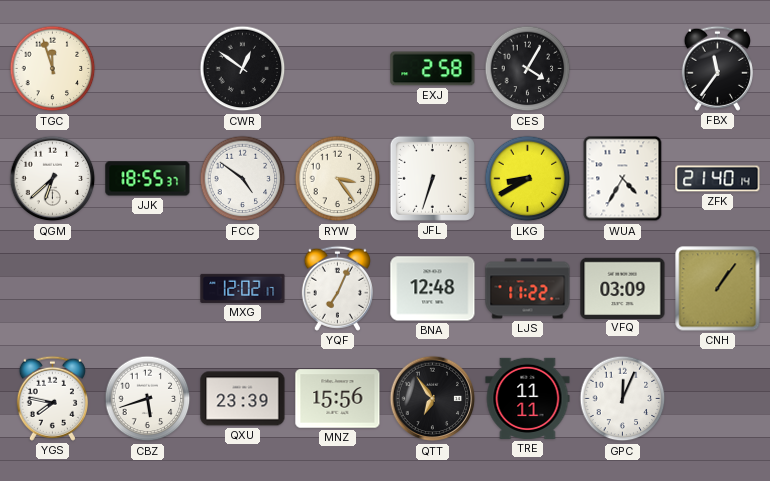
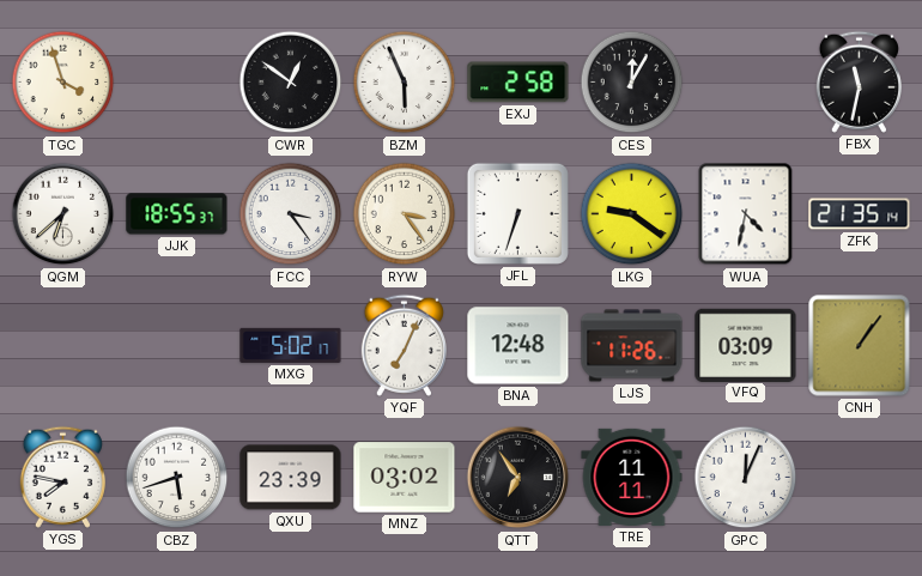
TGC: 11:57 -> 3:57
BZM: none -> 5:56
CES: 4:05 -> 12:05
FBX: 11:36 -> 11:32
FCC: 4:51 -> 3:24
LKG: 8:40 -> 9:21
WUA: 4:35 -> 4:32
ZFK: 21:40 -> 21:35
MXG: 12:02 -> 5:02
LJS: 11:22 -> 11:26
MNZ: 15:56 -> 03:02
